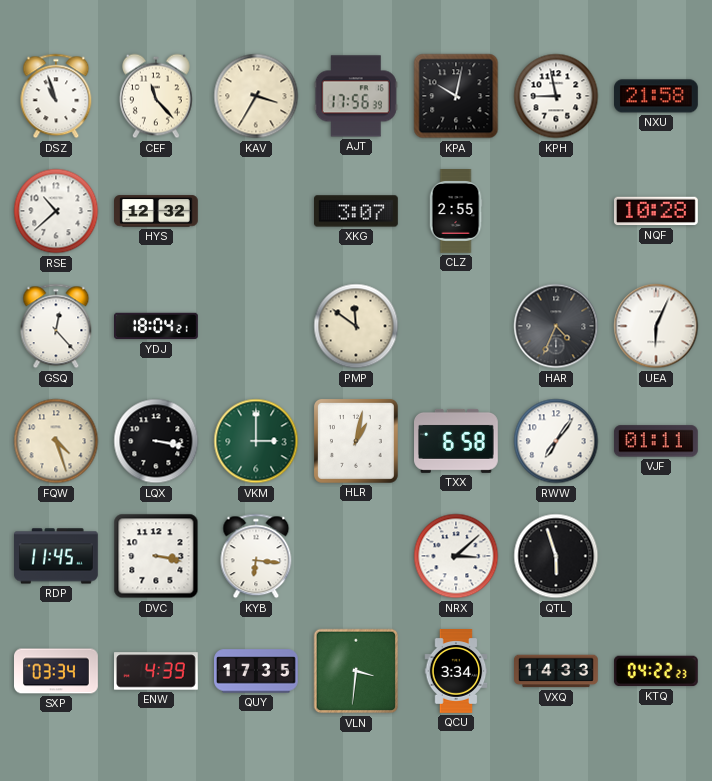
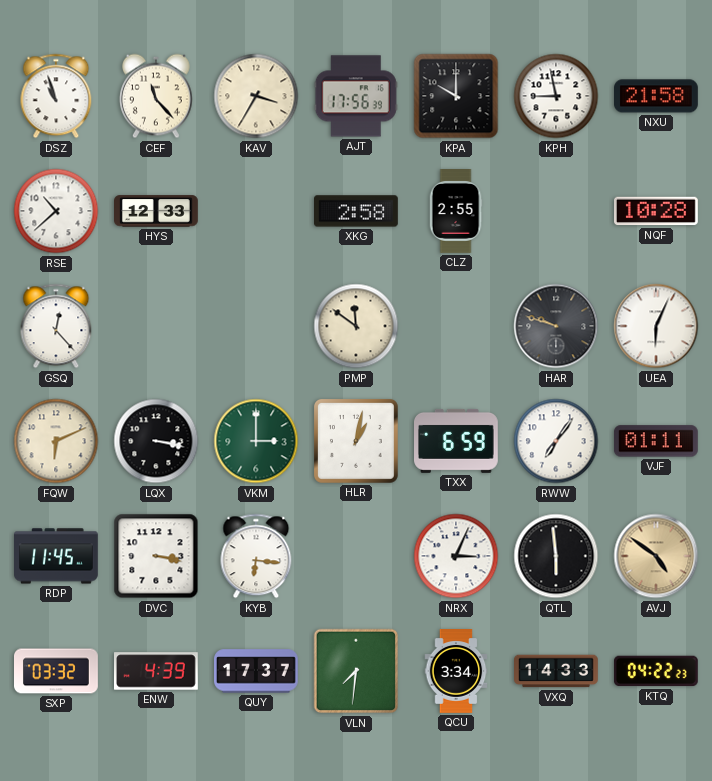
KPA: 10:02 -> 10:00
HYS: 12:32 -> 12:33
XKG: 3:07 -> 2:58
YDJ: 18:04 -> none
HAR: 4:34 -> 9:48
FQW: 4:27 -> 6:11
TXX: 6:58 -> 6:59
NRX: 3:08 -> 3:04
QTL: 5:57 -> 5:59
AVJ: none -> 4:51
SXP: 03:34 -> 03:32
QUY: 17:35 -> 17:37
VLN: 3:31 -> 7:31
